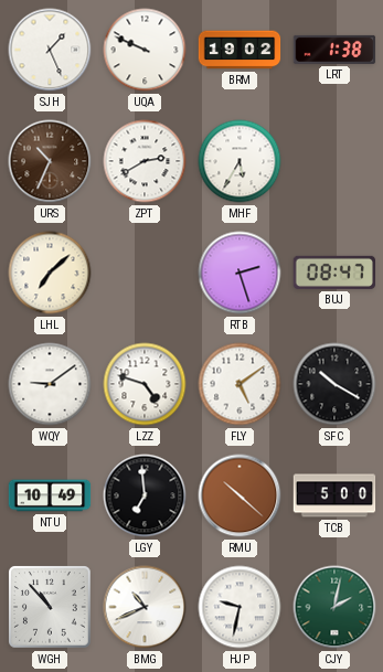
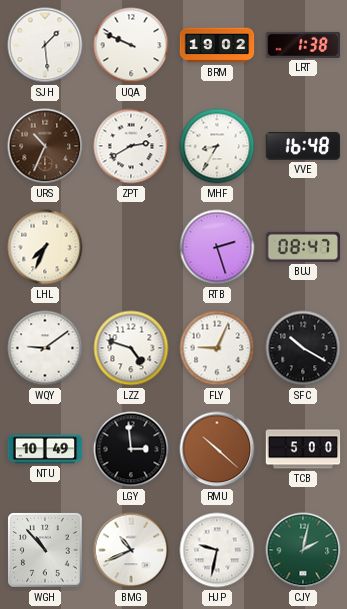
SJH: 1:26 -> 1:29
MHF: 5:35 -> 8:35
VVE: none -> 16:48
LHL: 7:08 -> 7:34
FLY: 5:09 -> 9:04
LGY: 6:59 -> 2:59
